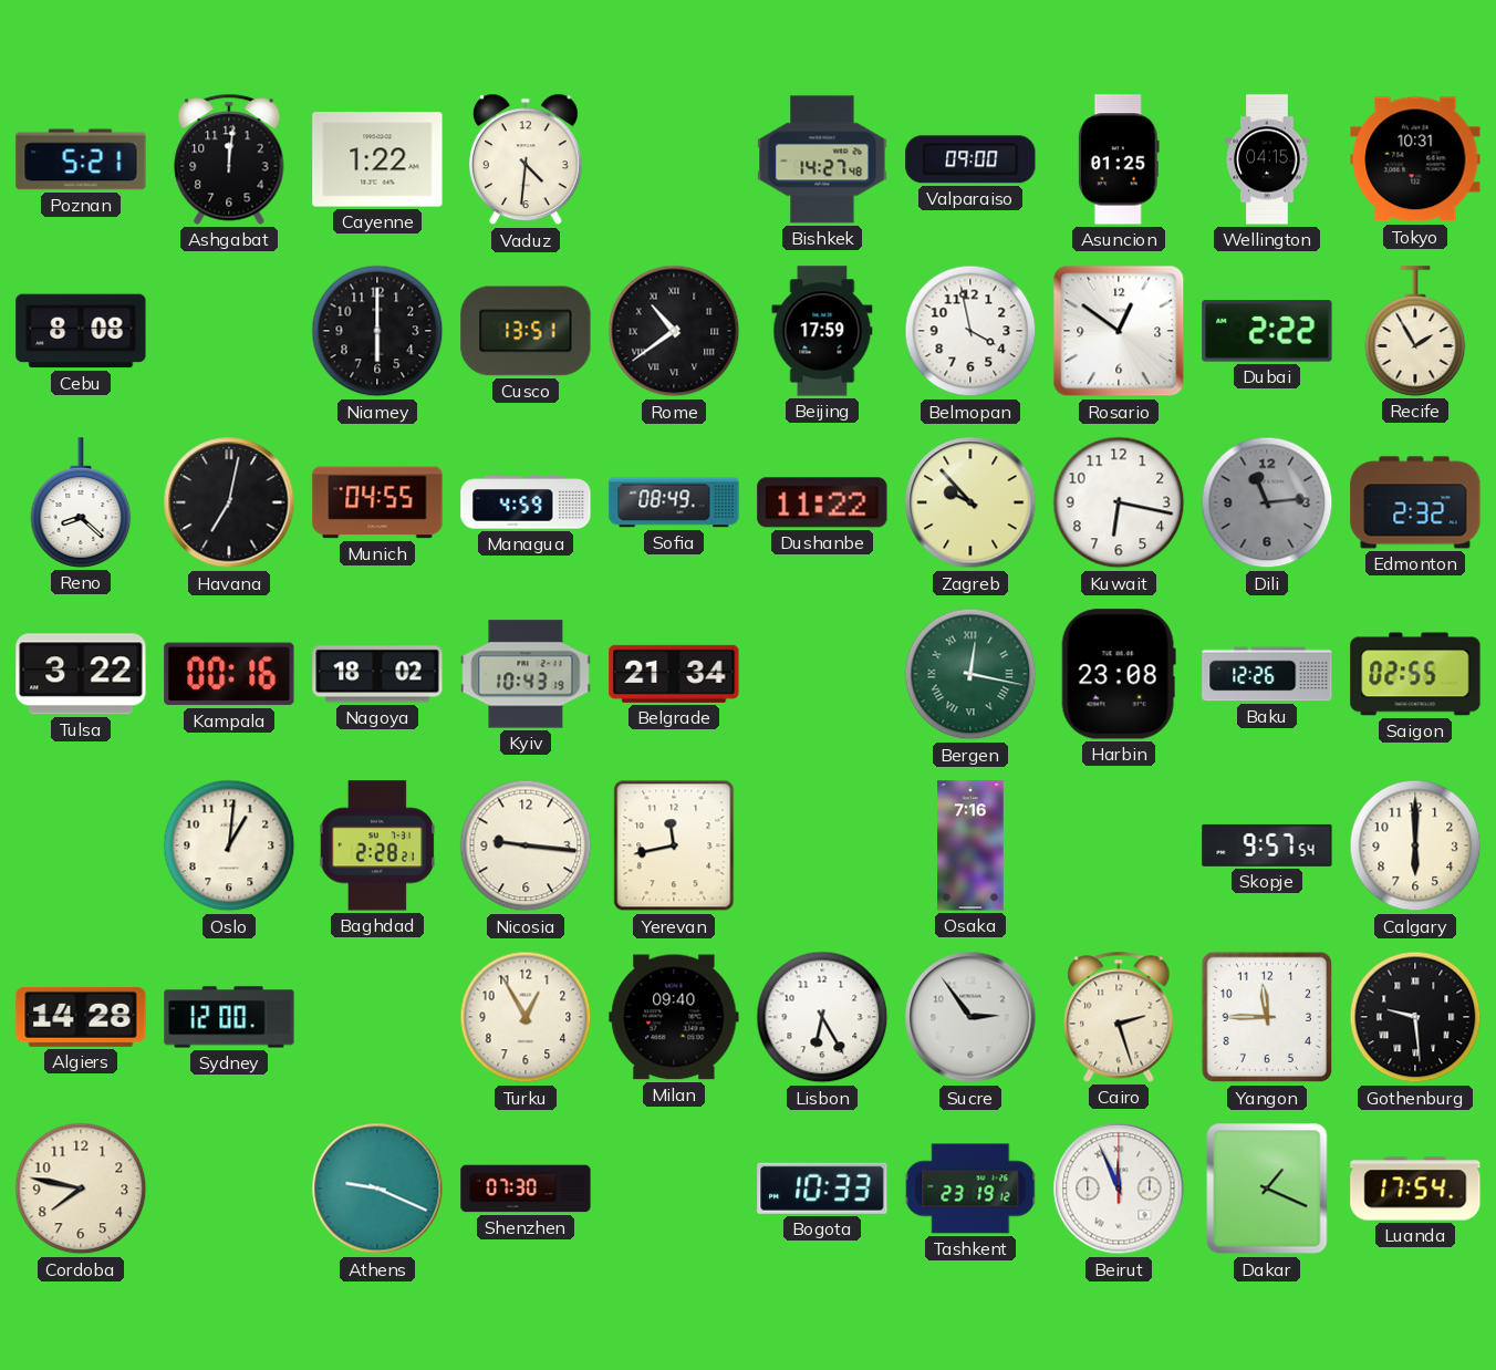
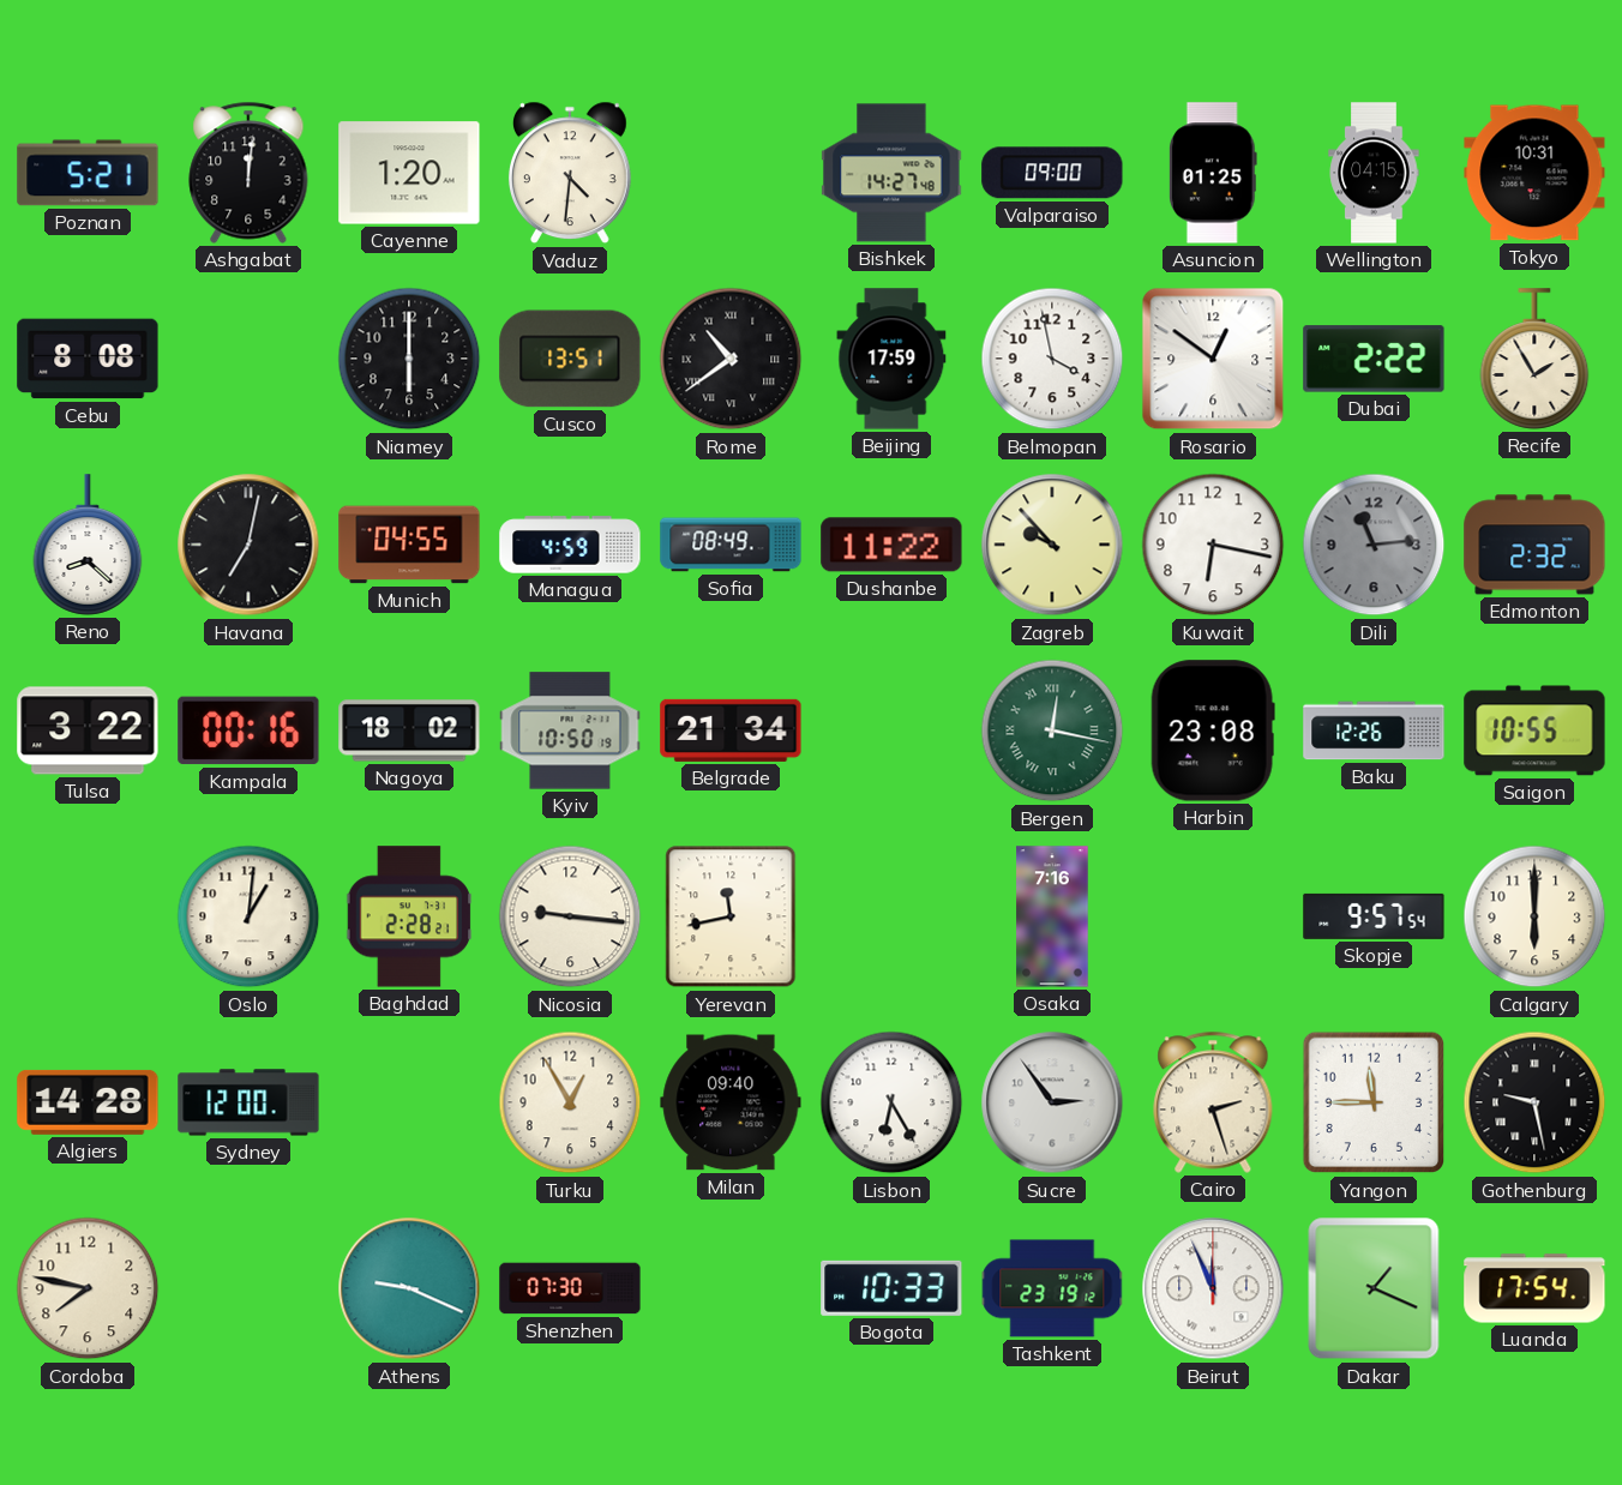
Cayenne: 1:22 -> 1:20
Kyiv: 10:43 -> 10:50
Saigon: 02:55 -> 10:55
Gothenburg: 9:29 -> 9:28
